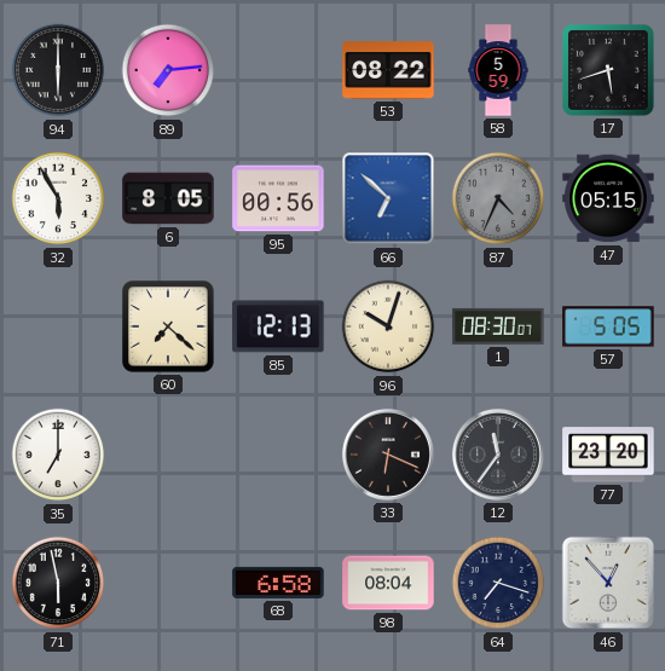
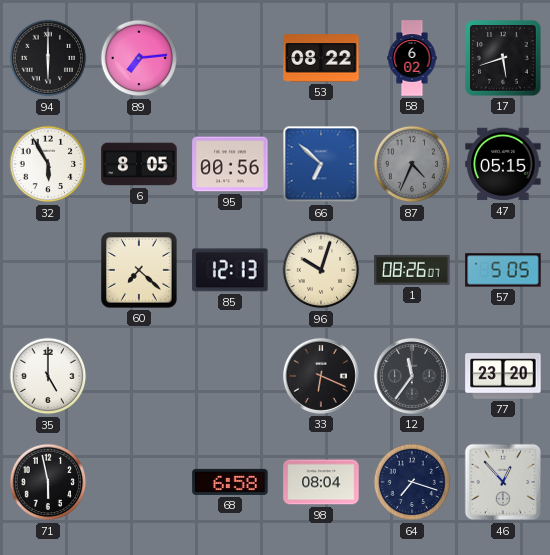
58: 5:59 -> 6:02
1: 08:30 -> 08:26
35: 7:00 -> 5:00
